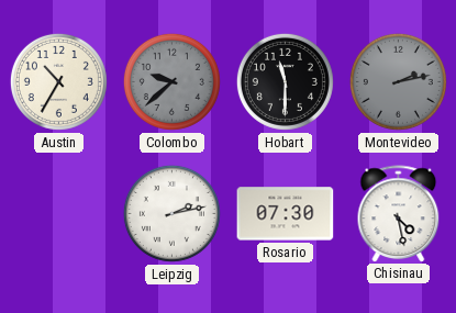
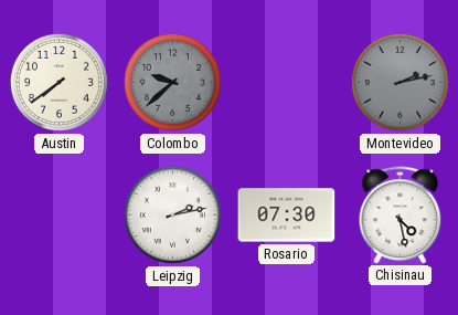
Austin: 10:35 -> 7:39
Hobart: 11:30 -> none
